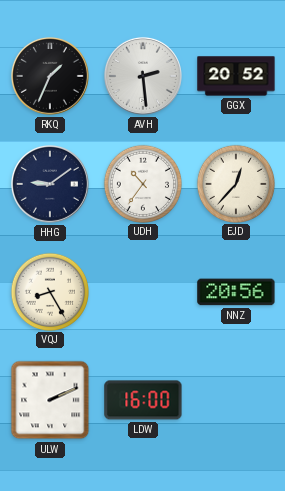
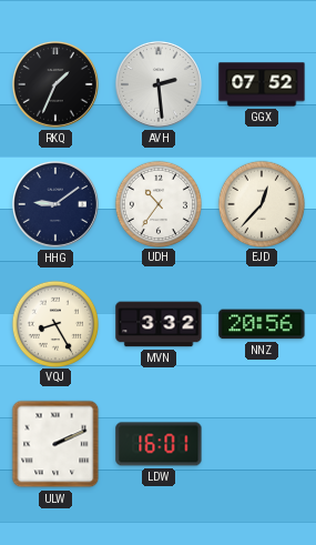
GGX: 20:52 -> 07:52
MVN: none -> 3:32
LDW: 16:00 -> 16:01
